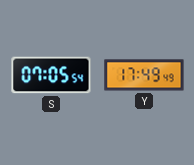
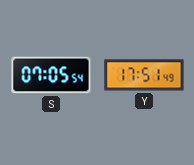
Y: 17:49 -> 17:51
